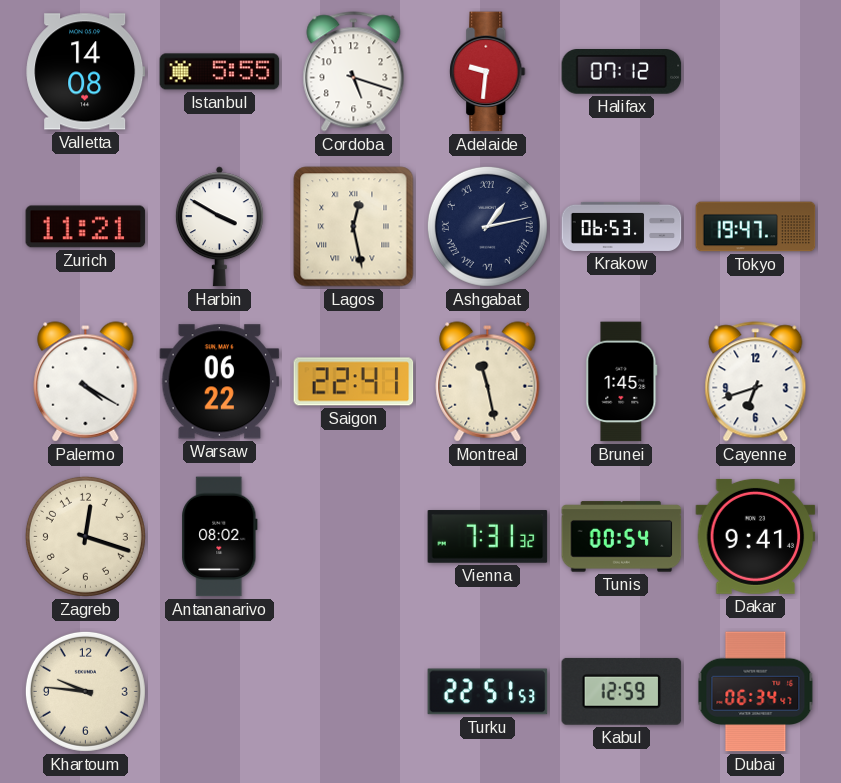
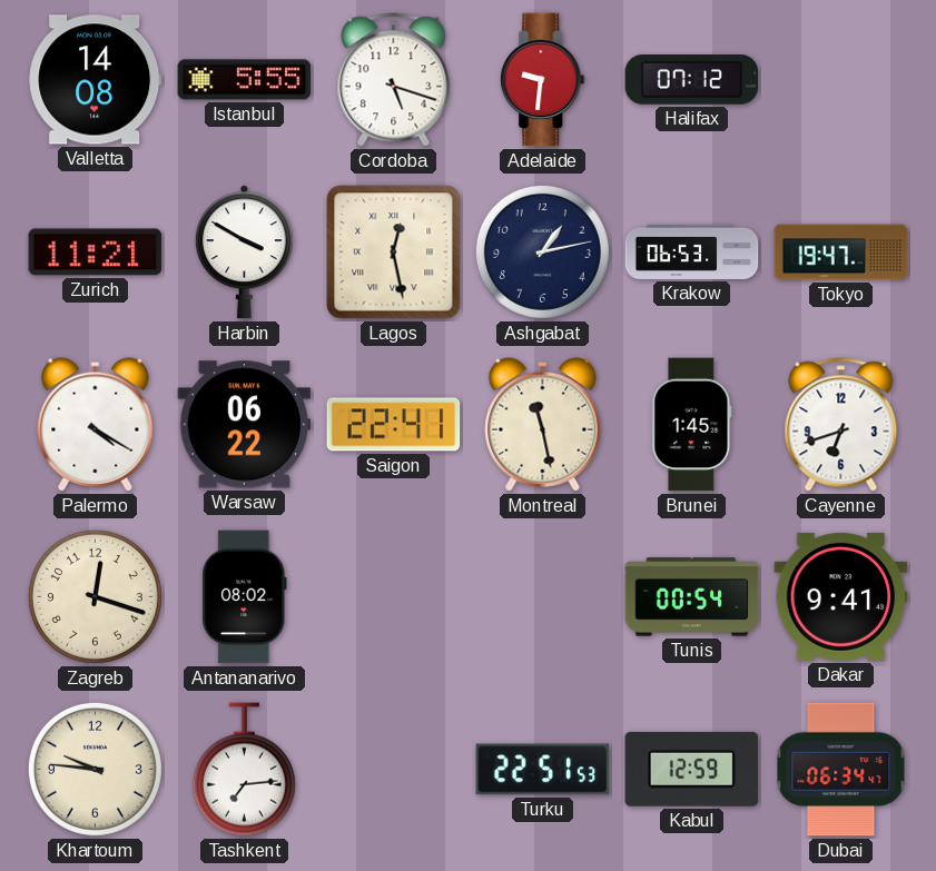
Ashgabat numerals: Roman -> Arabic
Vienna: 7:31 -> none
Tashkent: none -> 7:14
